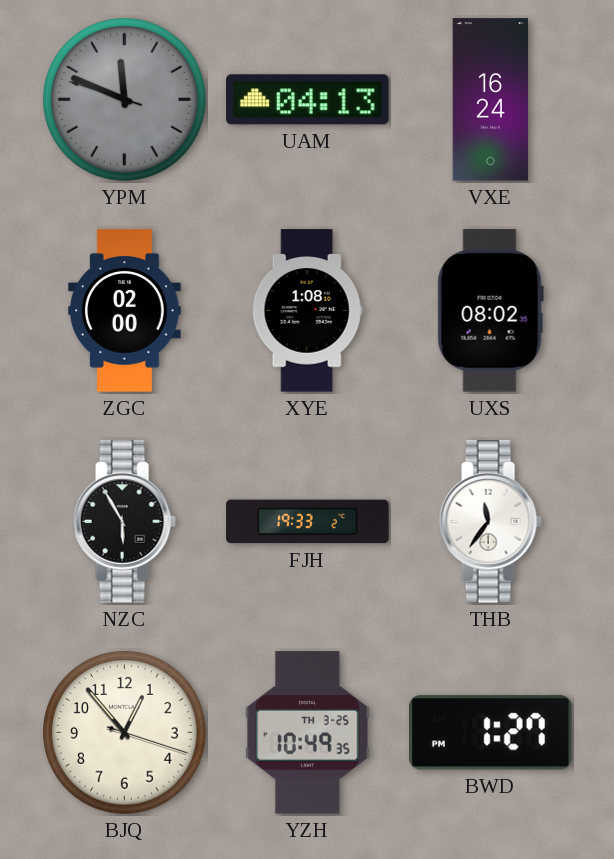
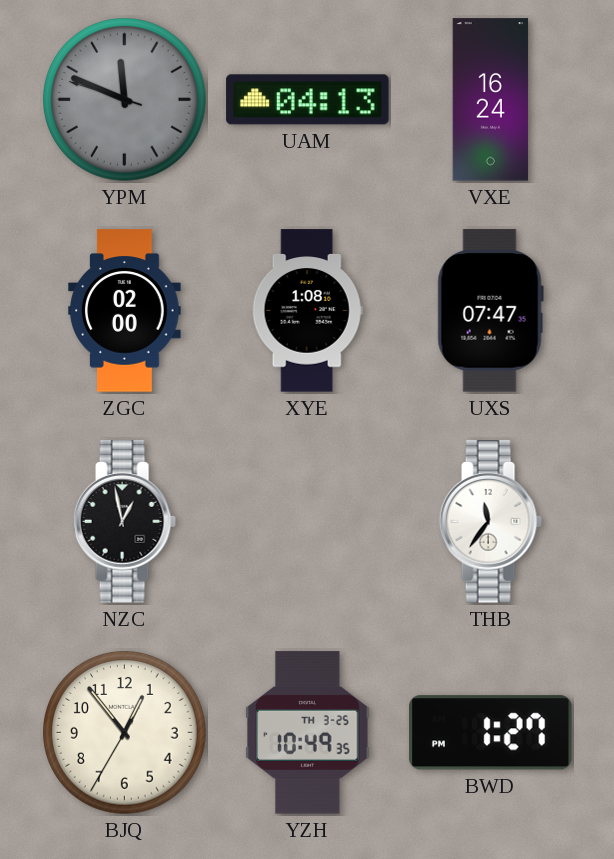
UXS: 08:02 -> 07:47
NZC: 5:55 -> 12:58
FJH: 19:33 -> none
BJQ: 12:53:18 -> 12:53:35
